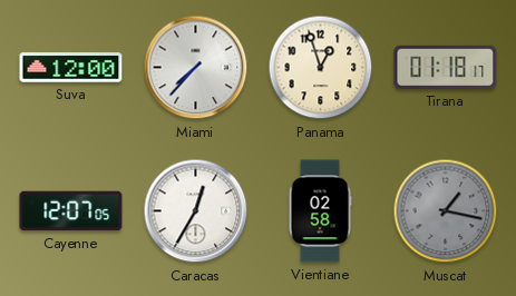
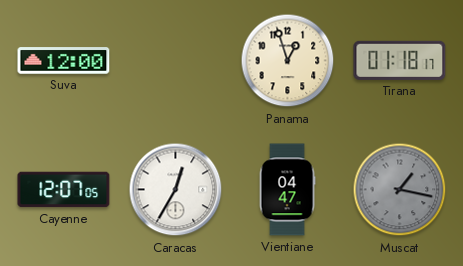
Miami: 7:37 -> none
Vientiane: 02:58 -> 04:47
